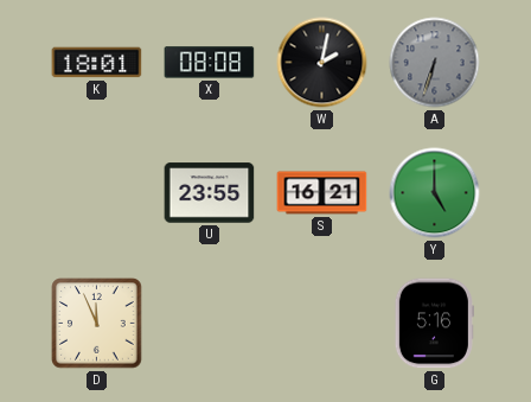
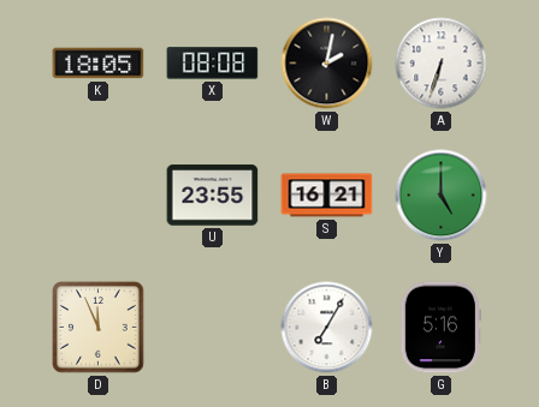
K: 18:01 -> 18:05
A dial: grey -> white
B: none -> 7:05
